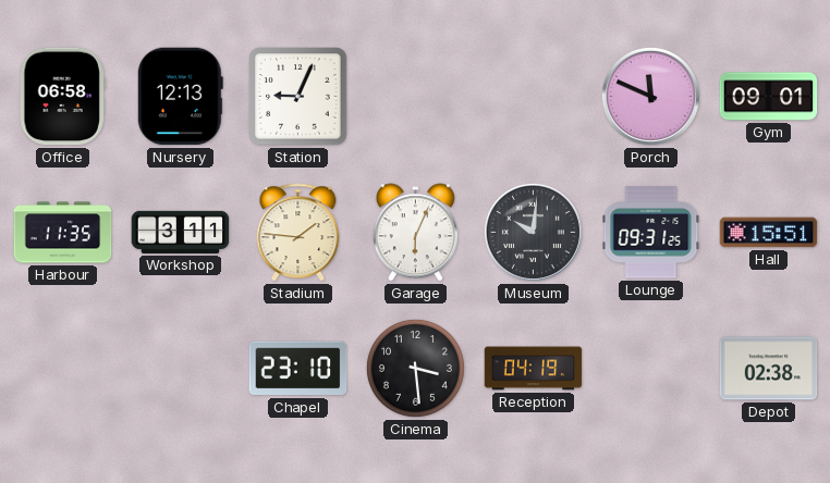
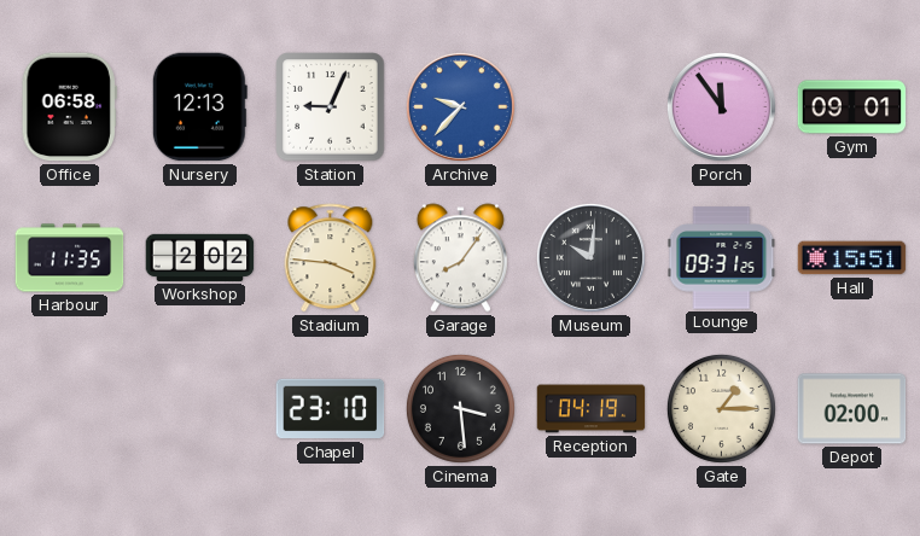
Archive: none -> 9:37
Porch: 11:49 -> 11:54
Workshop: 3:11 -> 2:02
Stadium: 1:46 -> 3:46
Garage: 6:04 -> 8:06
Gate: none -> 1:15
Depot: 02:38 -> 02:00
